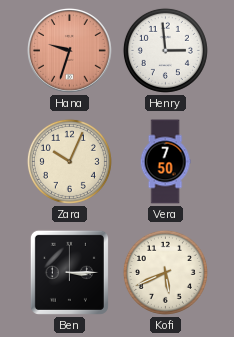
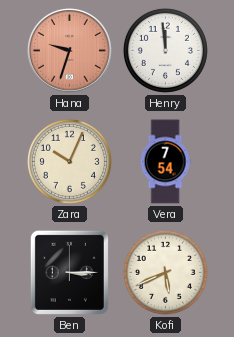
Henry: 2:59 -> 11:59
Vera: 7:50 -> 7:54
